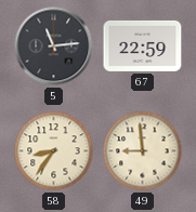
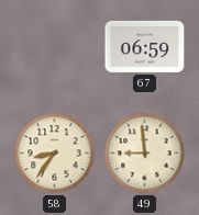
5: 11:14 -> none
67: 22:59 -> 06:59
